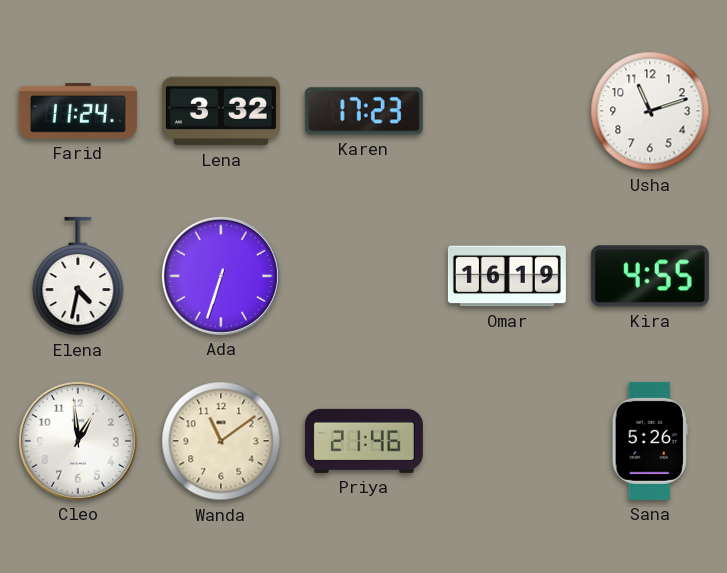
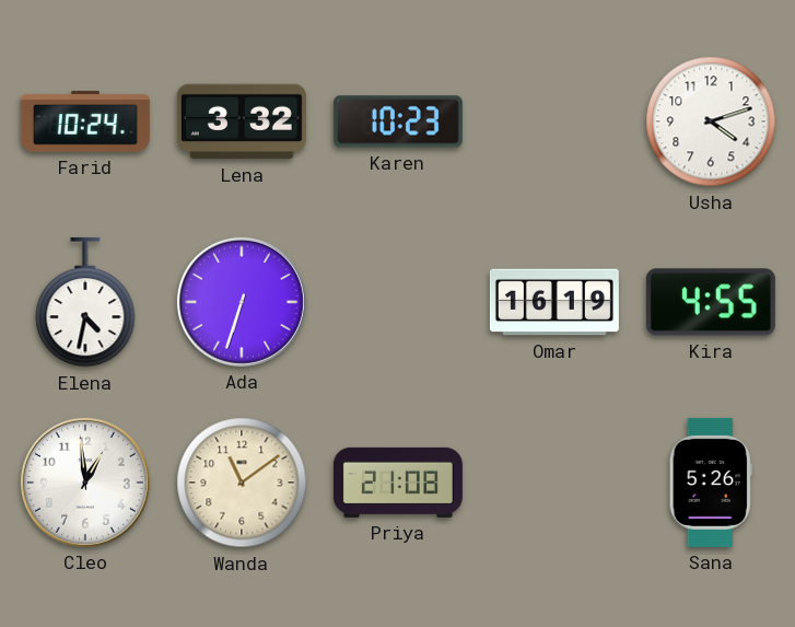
Farid: 11:24 -> 10:24
Karen: 17:23 -> 10:23
Usha: 11:12 -> 4:12
Priya: 21:46 -> 21:08
